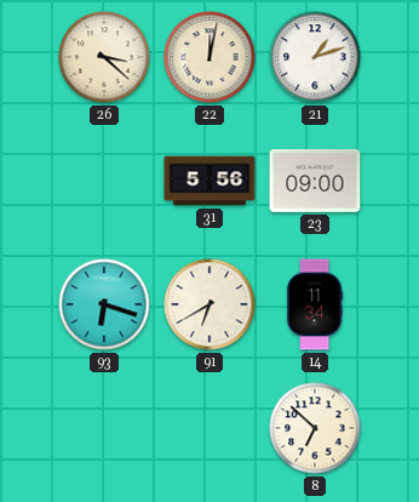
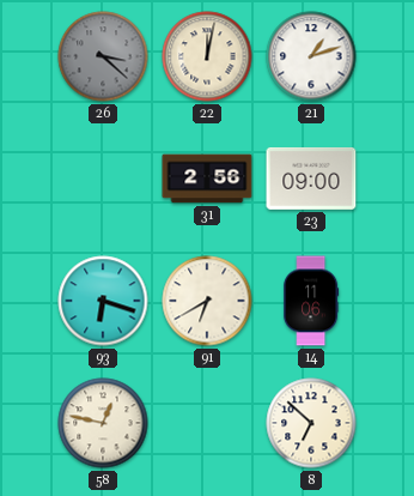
26 dial: cream -> grey
31: 5:56 -> 2:56
14: 11:34 -> 11:06
58: none -> 12:47
